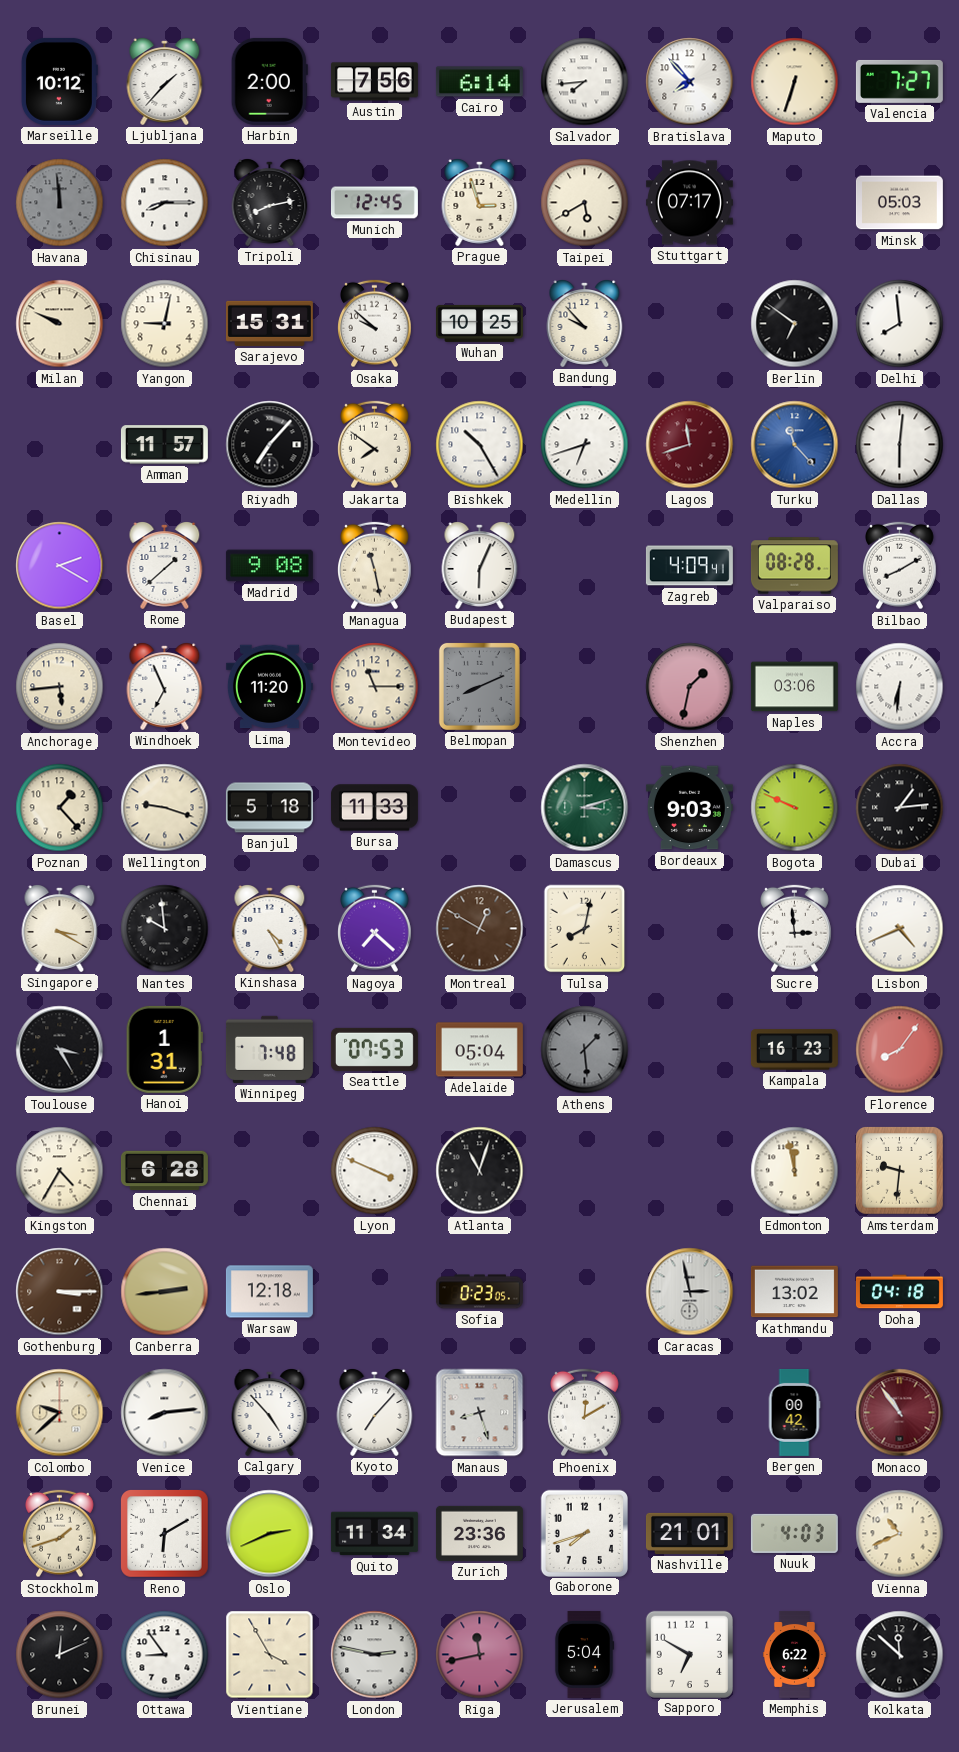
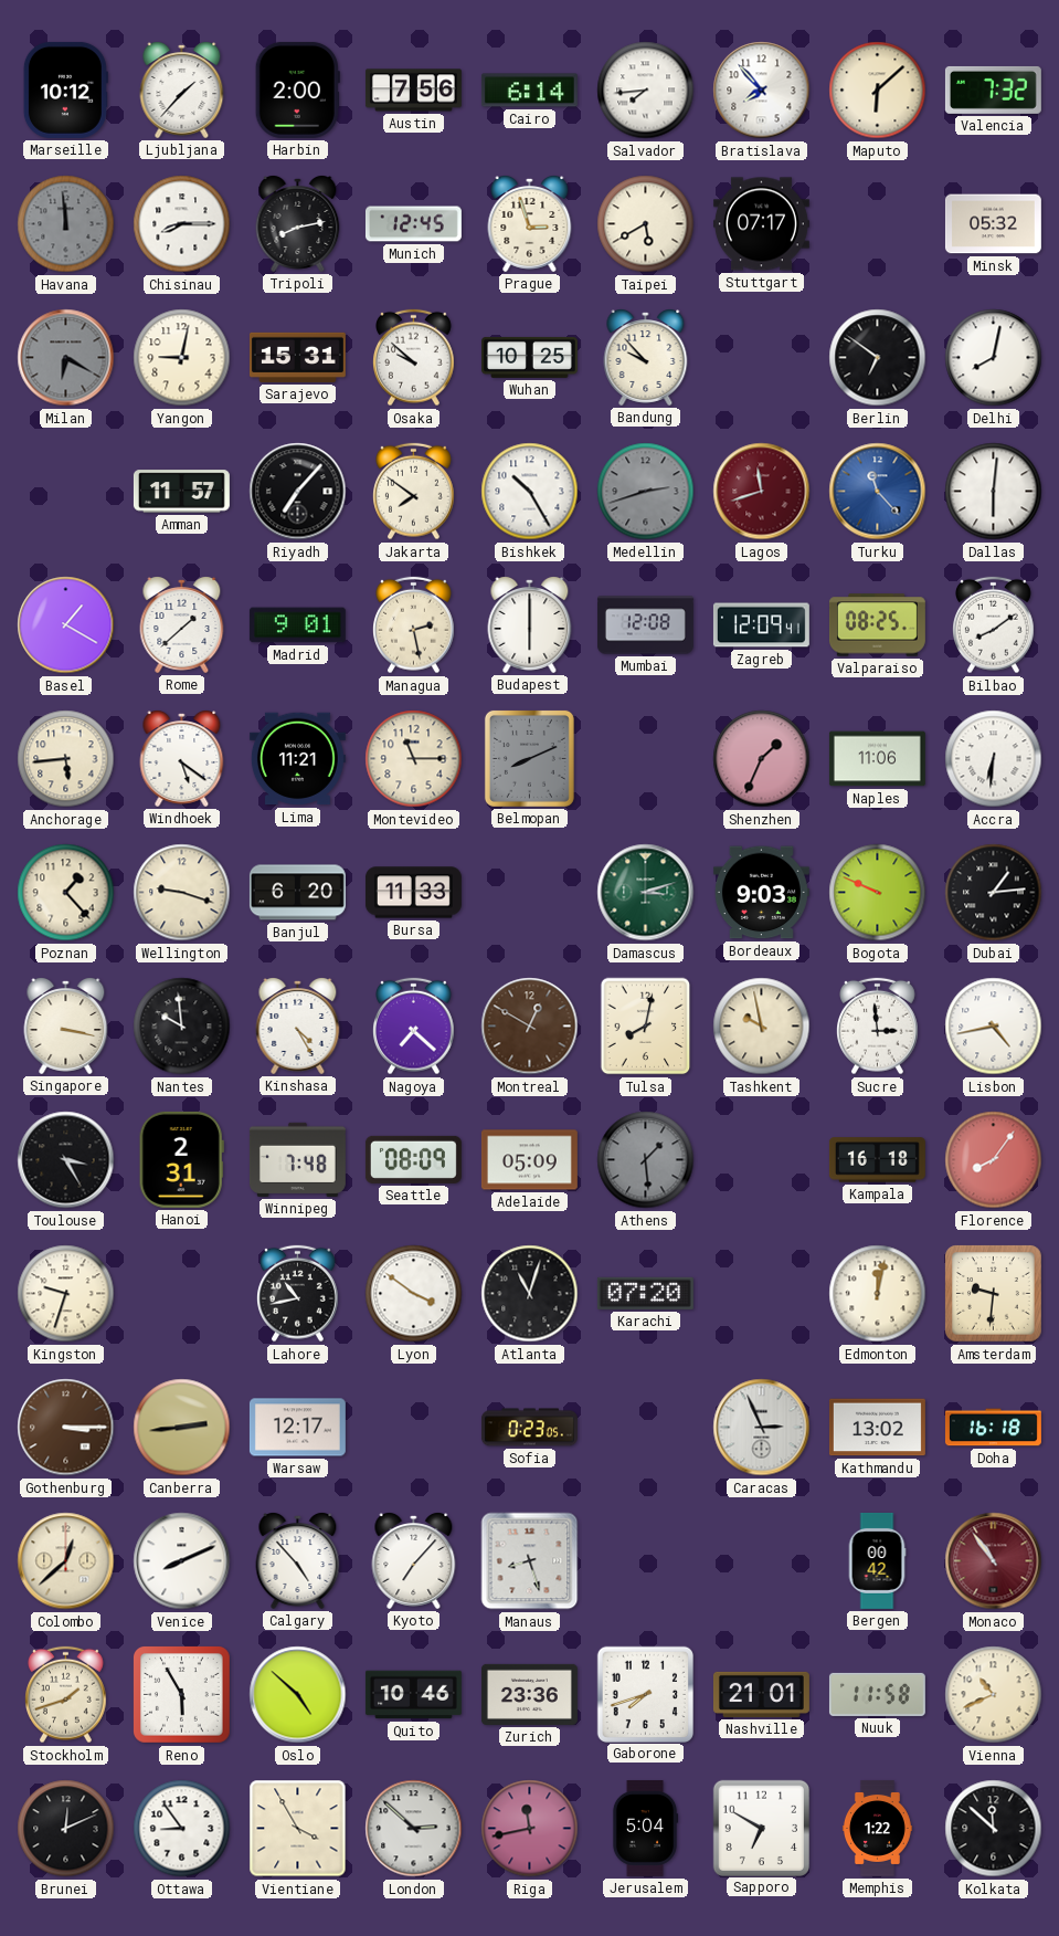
Maputo: 6:33 -> 6:08
Valencia: 7:27 -> 7:32
Minsk: 05:03 -> 05:32
Milan: 9:49 -> 6:20
Milan dial: cream -> grey
Delhi: 7:59 -> 8:02
Medellin: 6:42 -> 2:42
Medellin dial: white -> grey
Basel: 2:20 -> 1:20
Madrid: 9:08 -> 9:01
Managua: 11:28 -> 2:28
Budapest: 6:04 -> 6:00
Mumbai: none -> 12:08
Zagreb: 4:09 -> 12:09
Valparaiso: 08:28 -> 08:25
Bilbao: 8:10 -> 8:09
Windhoek: 6:56 -> 5:21
Lima: 11:20 -> 11:21
Shenzhen: 1:32 -> 1:34
Naples: 03:06 -> 11:06
Banjul: 5:18 -> 6:20
Singapore: 3:20 -> 3:17
Tashkent: none -> 9:58
Lisbon: 4:41 -> 4:43
Hanoi: 1:31 -> 2:31
Seattle: 07:53 -> 08:09
Adelaide: 05:04 -> 05:09
Kampala: 16:23 -> 16:18
Kingston: 4:35 -> 9:33
Chennai: 6:28 -> none
Lahore: none -> 10:43
Lyon: 3:49 -> 3:51
Karachi: none -> 07:20
Edmonton: 11:58 -> 12:02
Warsaw: 12:18 -> 12:17
Caracas: 2:58 -> 2:56
Doha: 04:18 -> 16:18
Colombo: 9:38 -> 12:38
Venice: 8:14 -> 8:11
Phoenix: 12:10 -> none
Reno: 6:10 -> 5:55
Oslo: 2:41 -> 4:52
Quito: 11:34 -> 10:46
Nuuk: 4:03 -> 11:58
London: 2:47 -> 2:52
Memphis: 6:22 -> 1:22
